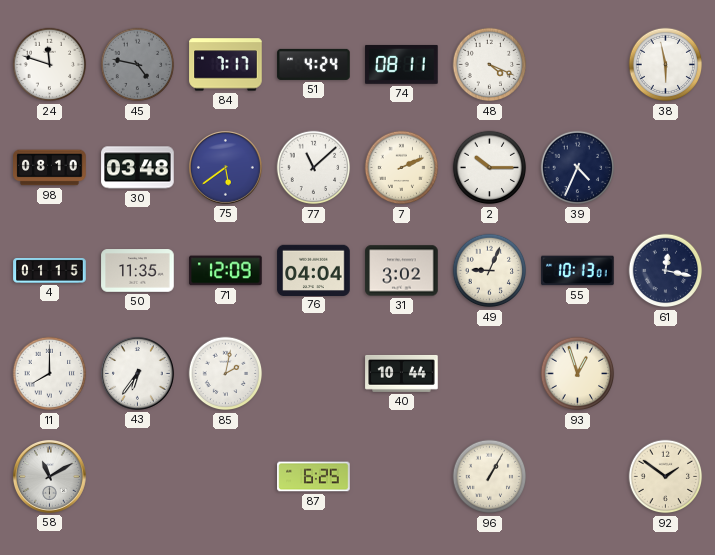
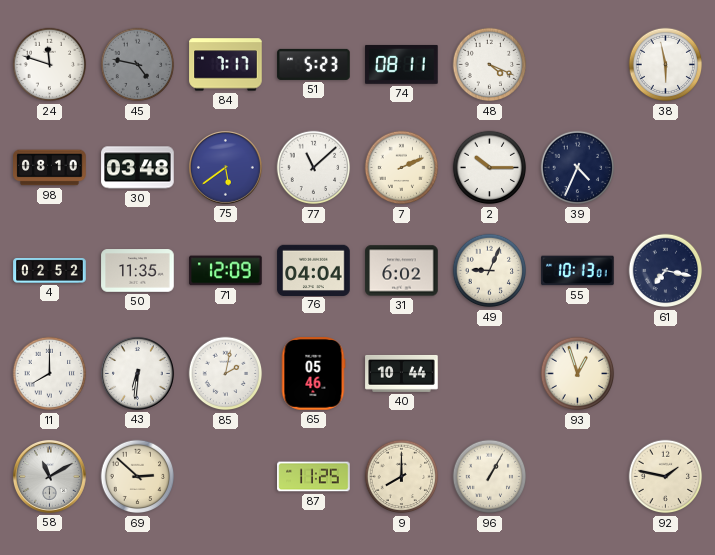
51: 4:24 -> 5:23
4: 01:15 -> 02:52
31: 3:02 -> 6:02
61: 12:17 -> 7:17
43: 6:36 -> 6:31
65: none -> 05:46
69: none -> 2:52
87: 6:25 -> 11:25
9: none -> 8:00
92: 1:51 -> 1:47
